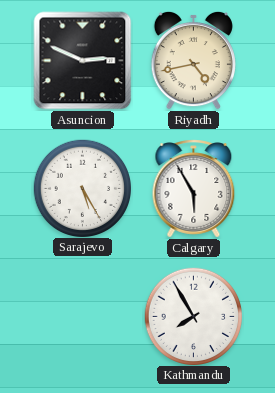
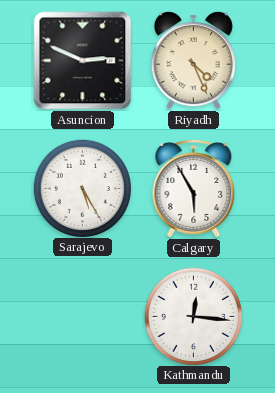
Riyadh: 4:43 -> 4:26
Kathmandu: 7:55 -> 12:16
